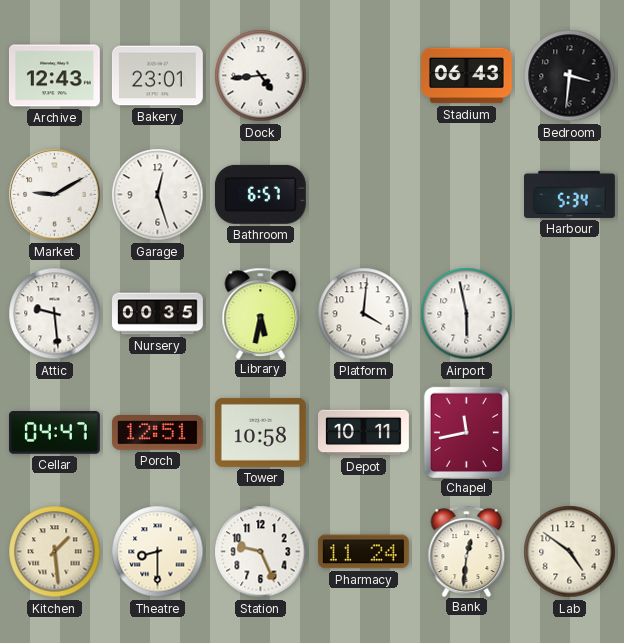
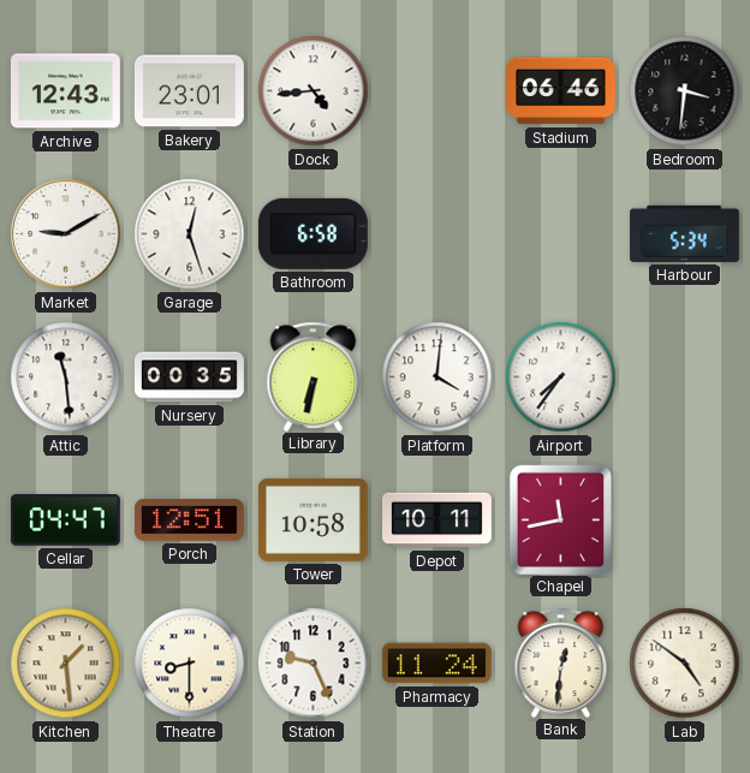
Stadium: 06:43 -> 06:46
Bathroom: 6:57 -> 6:58
Attic: 9:29 -> 11:29
Library: 5:32 -> 6:32
Airport: 5:58 -> 7:36
